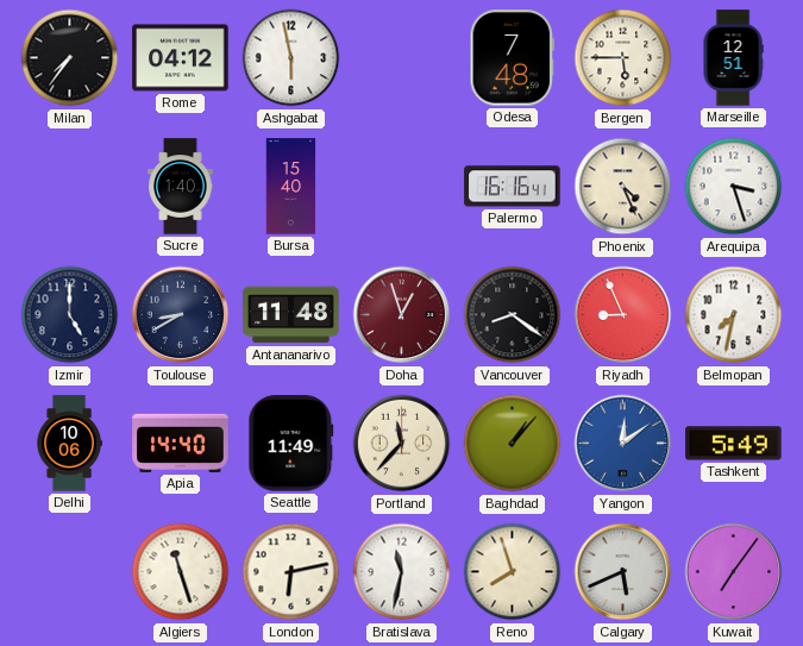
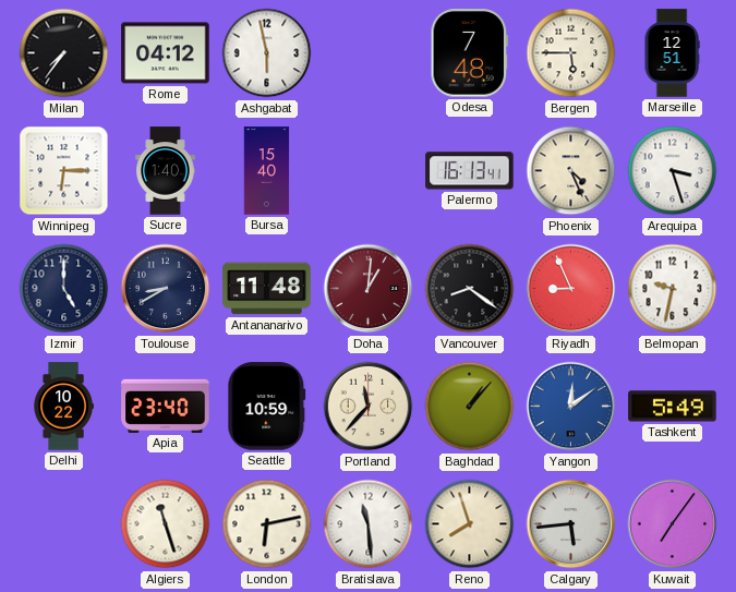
Winnipeg: none -> 6:15
Palermo: 16:16 -> 16:13
Doha: 12:57 -> 1:01
Belmopan: 7:32 -> 9:32
Delhi: 10:06 -> 10:22
Apia: 14:40 -> 23:40
Seattle: 11:49 -> 10:59
Bratislava: 11:32 -> 11:29
Calgary: 5:41 -> 5:44
